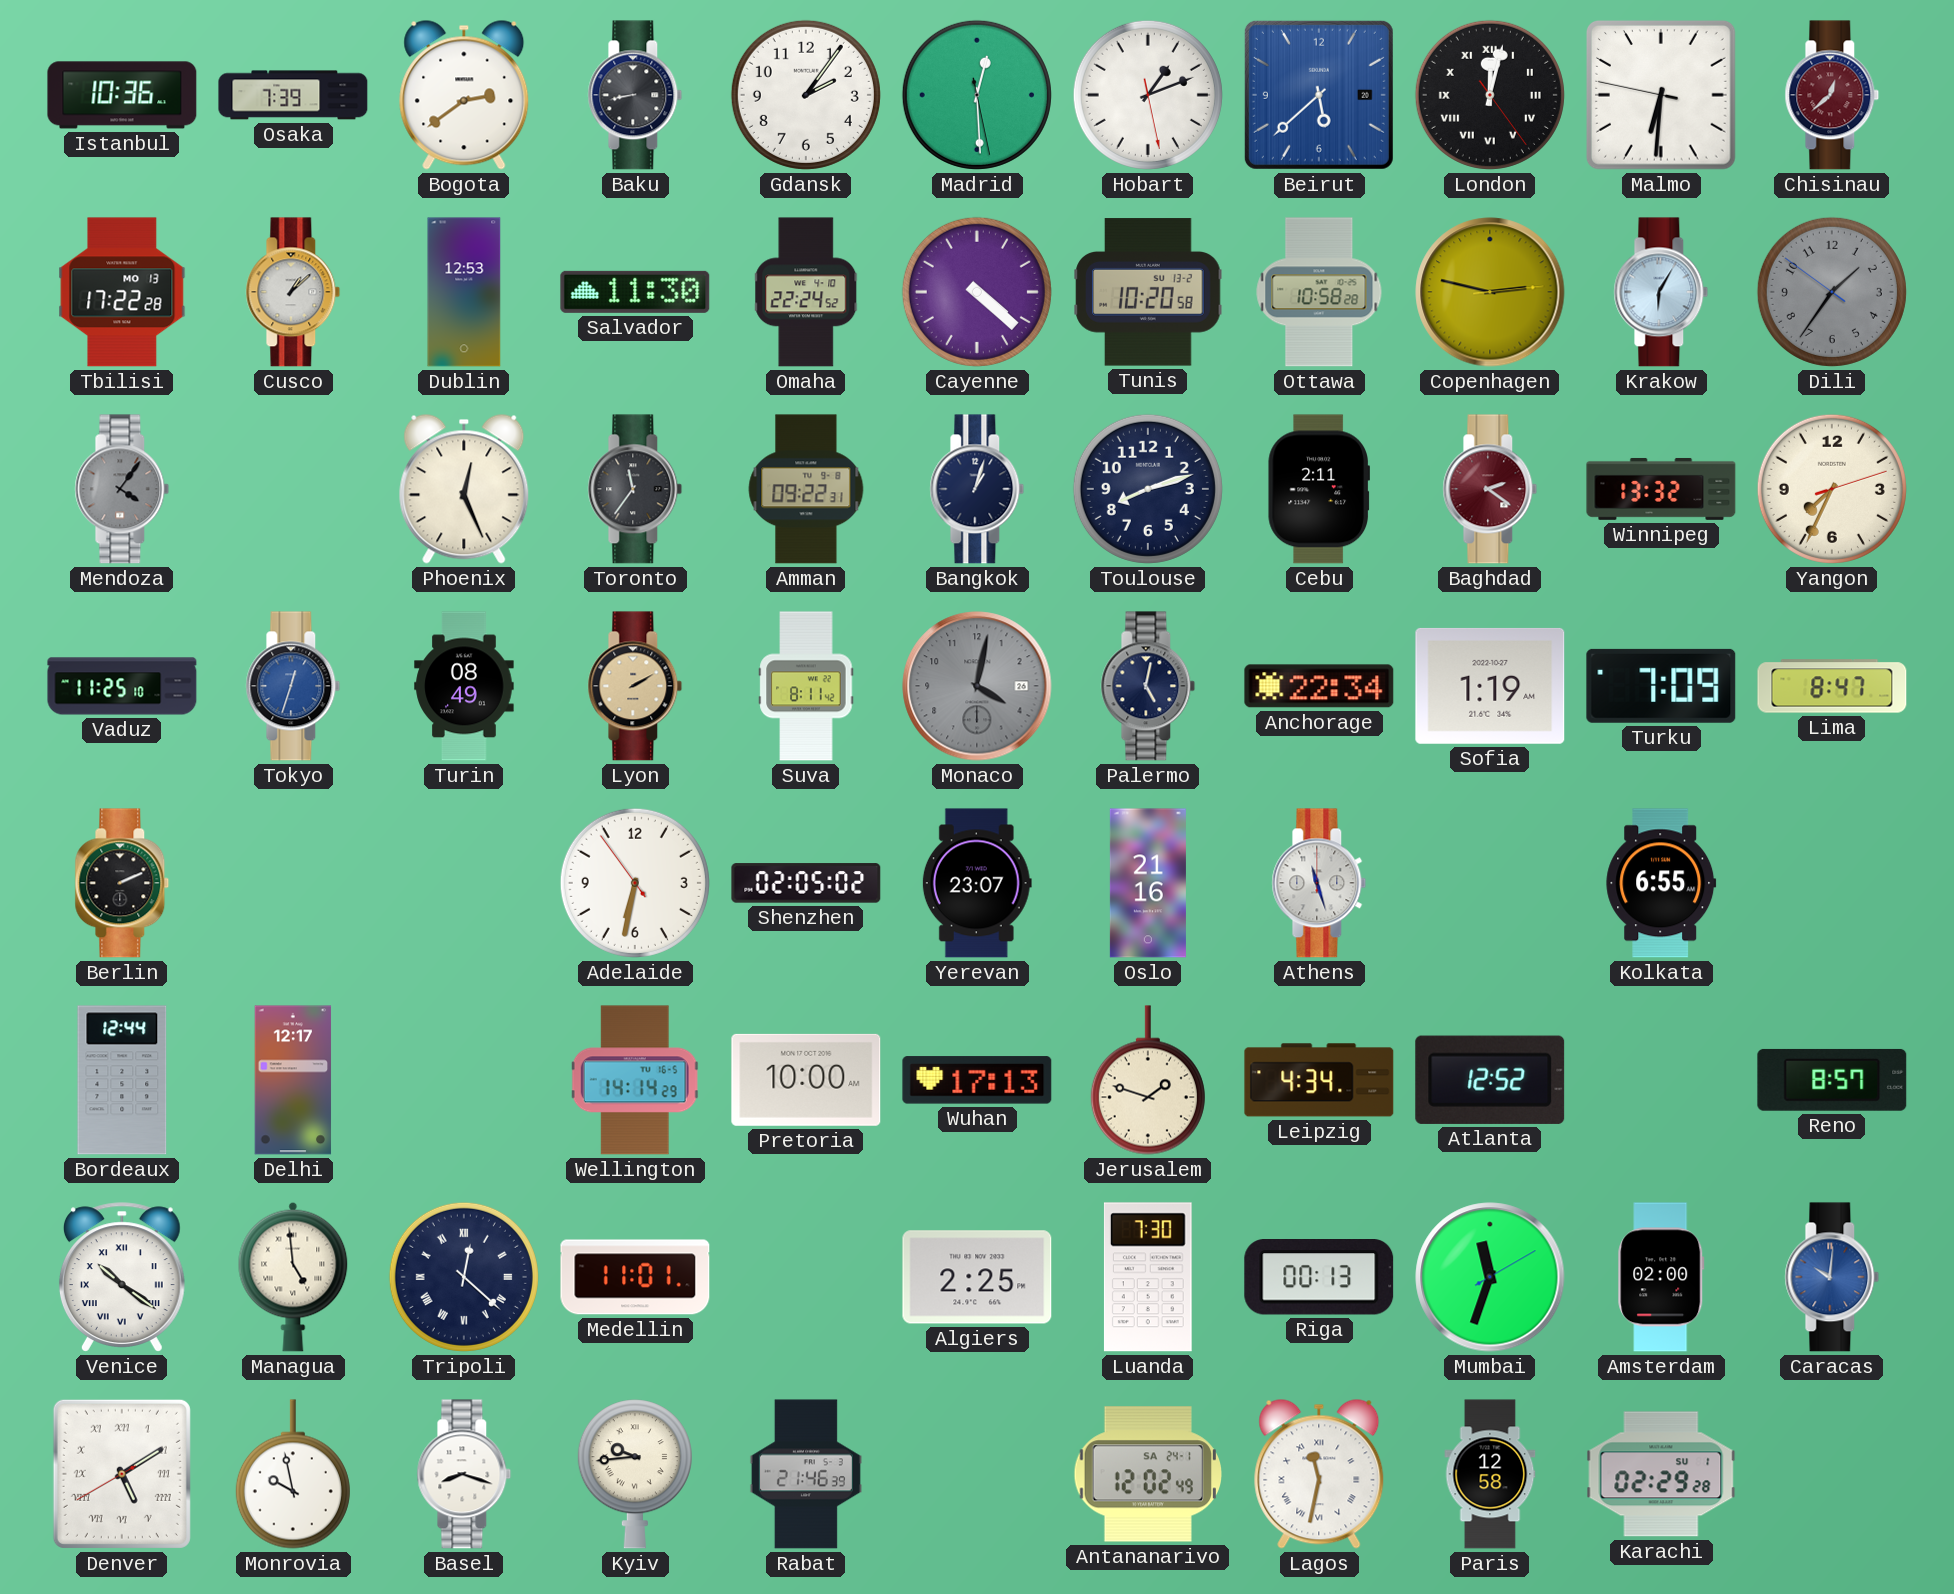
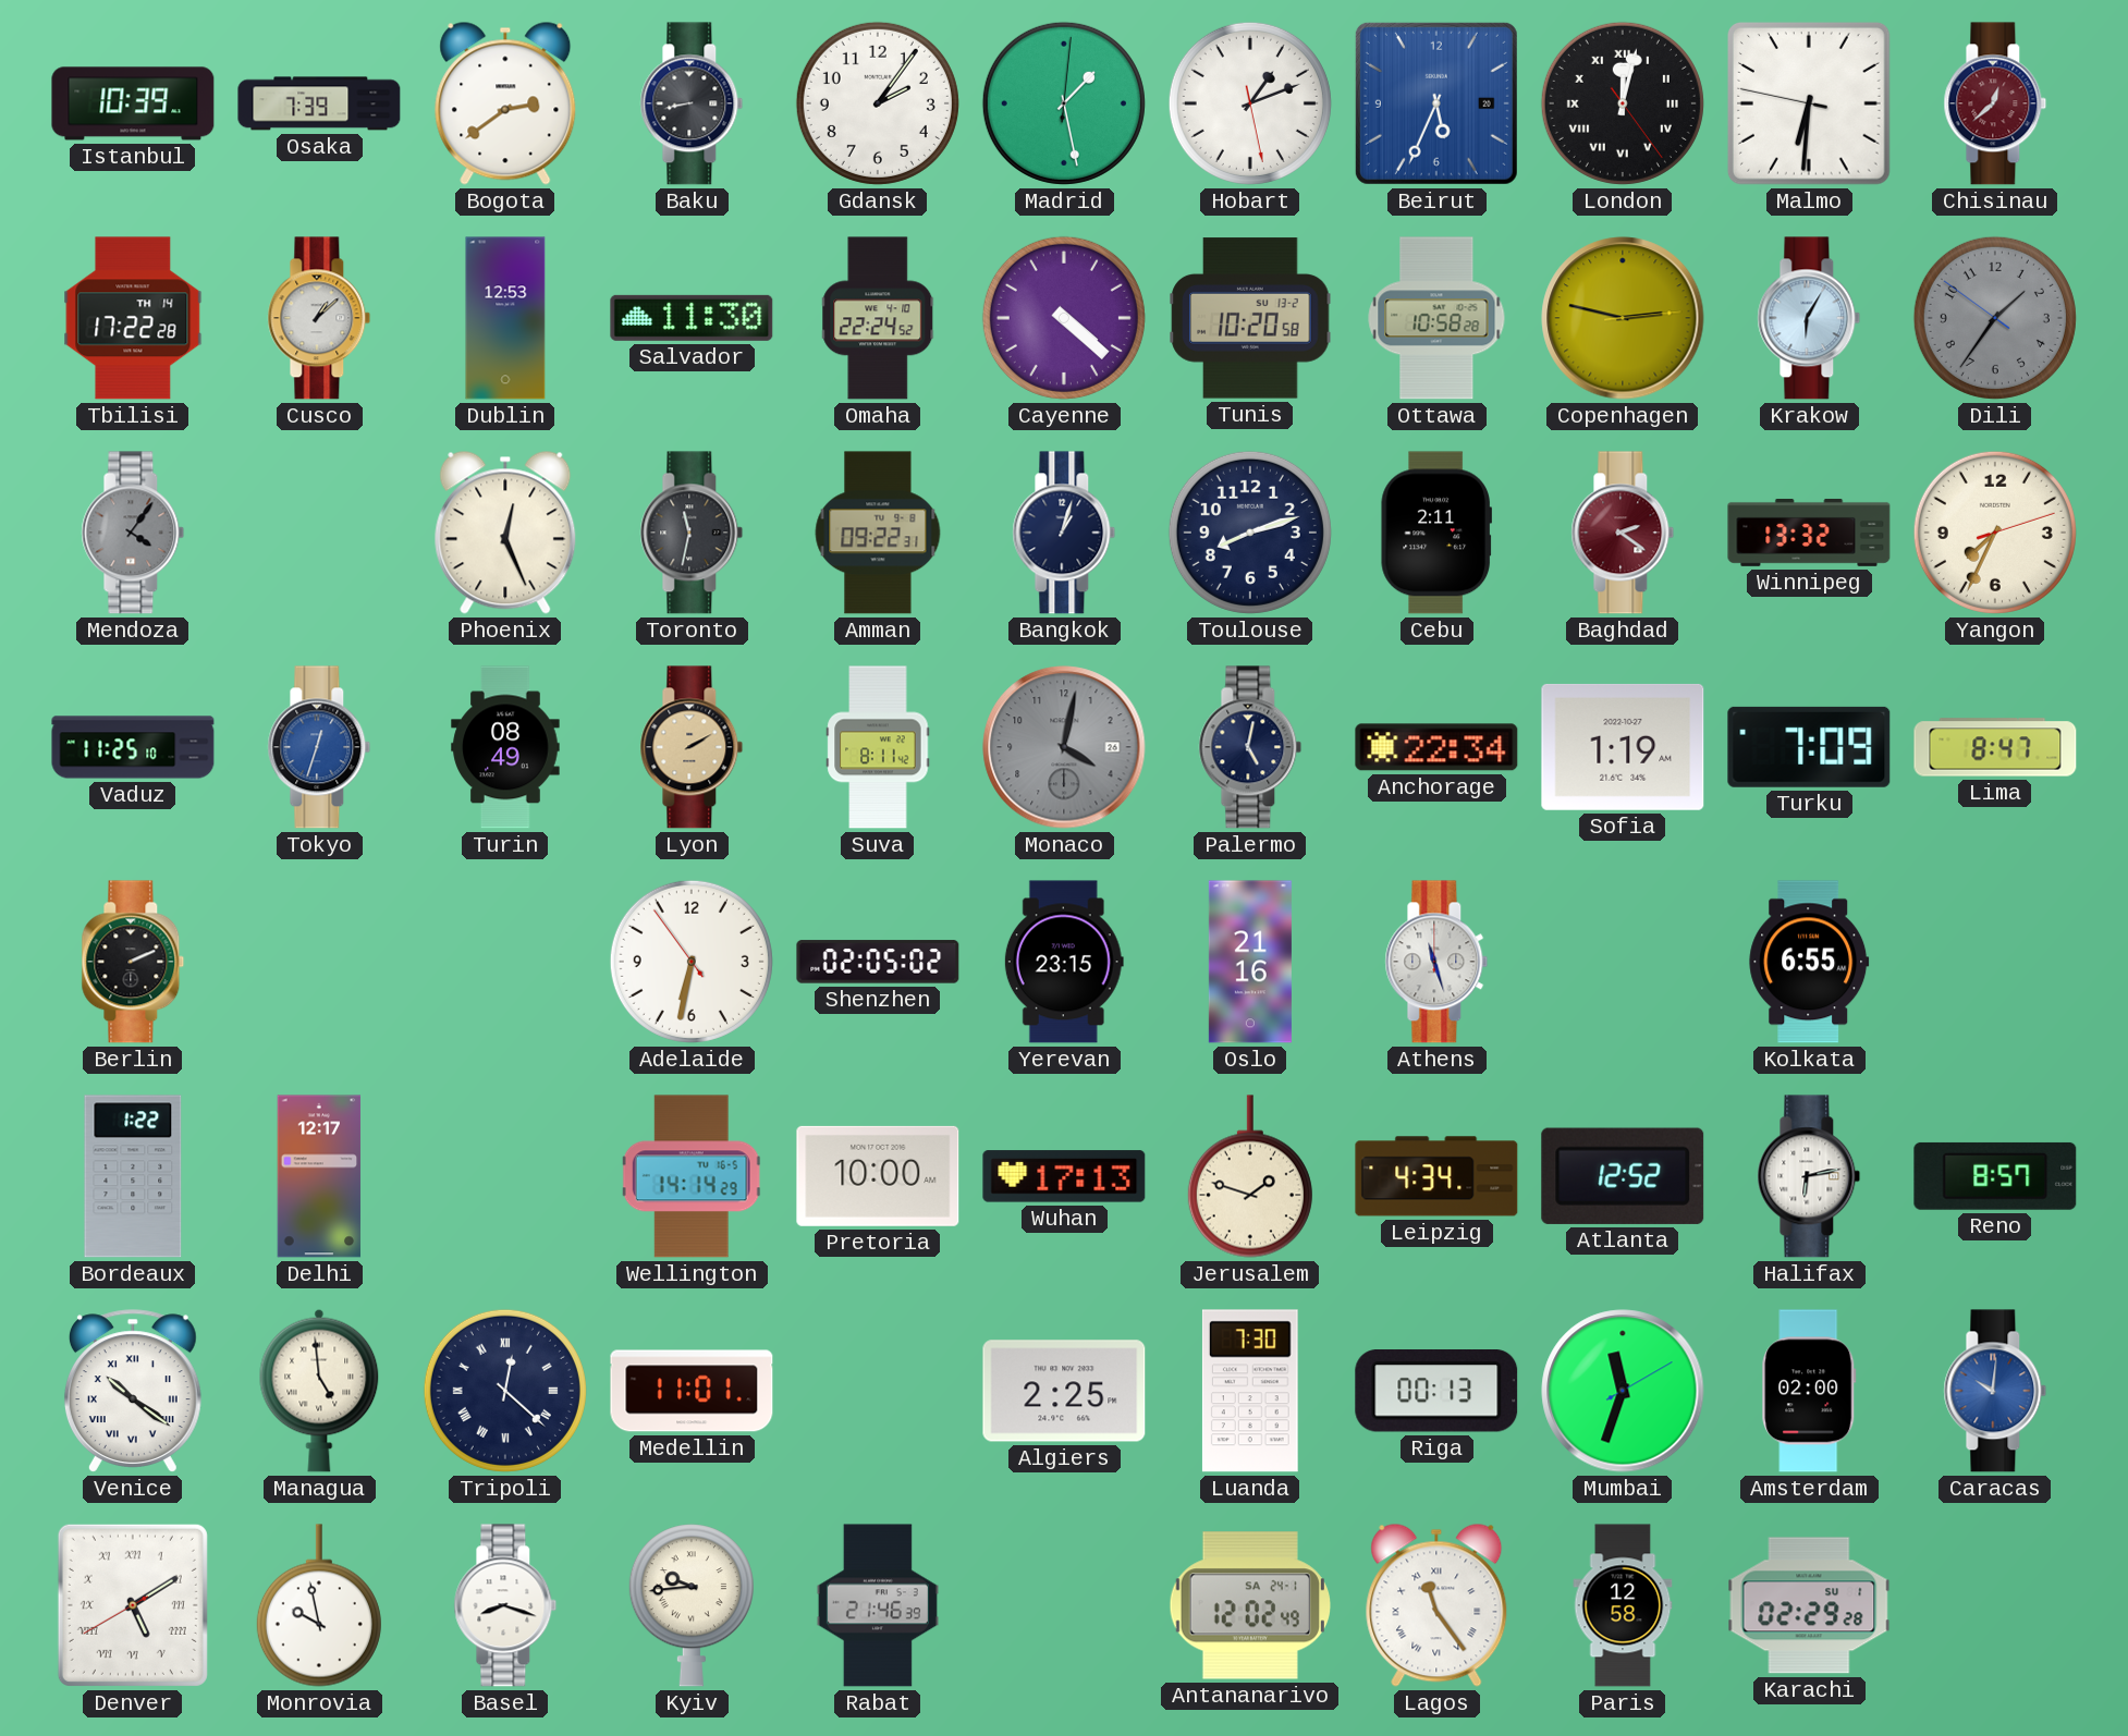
Istanbul: 10:36 -> 10:39
Madrid: 12:29 -> 1:28
Beirut: 5:38 -> 5:34
Tbilisi date: MO 13 -> TH 14
Toronto: 11:36 -> 11:32
Yerevan: 23:07 -> 23:15
Bordeaux: 12:44 -> 1:22
Halifax: none -> 6:13
Lagos: 11:32 -> 11:24
